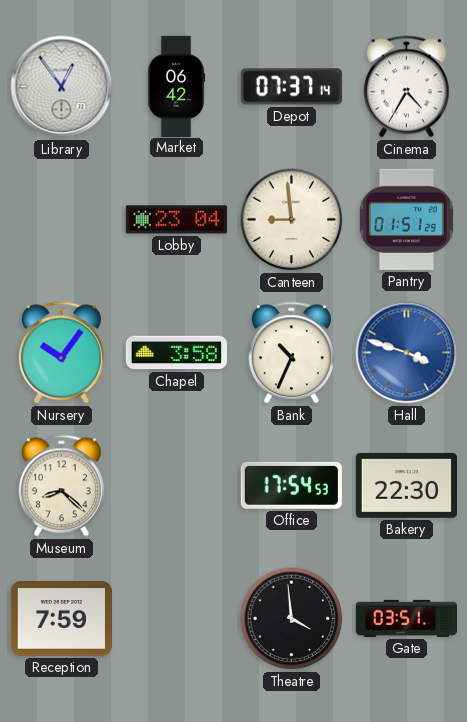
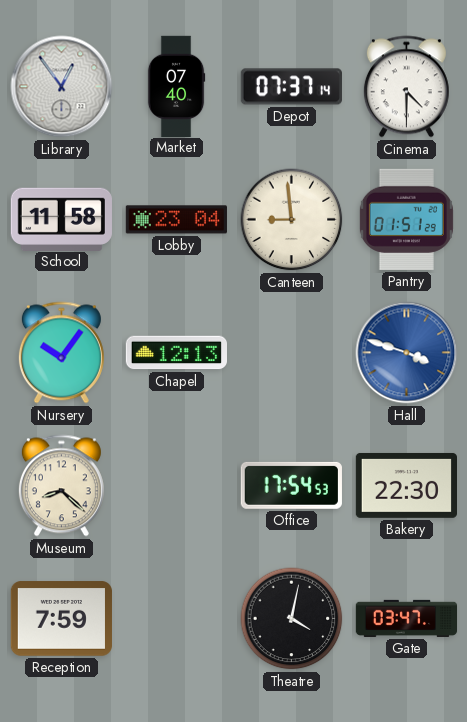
Market: 06:42 -> 07:40
Cinema: 4:35 -> 4:30
School: none -> 11:58
Chapel: 3:58 -> 12:13
Bank: 10:34 -> none
Theatre: 3:59 -> 4:02
Gate: 03:51 -> 03:47
